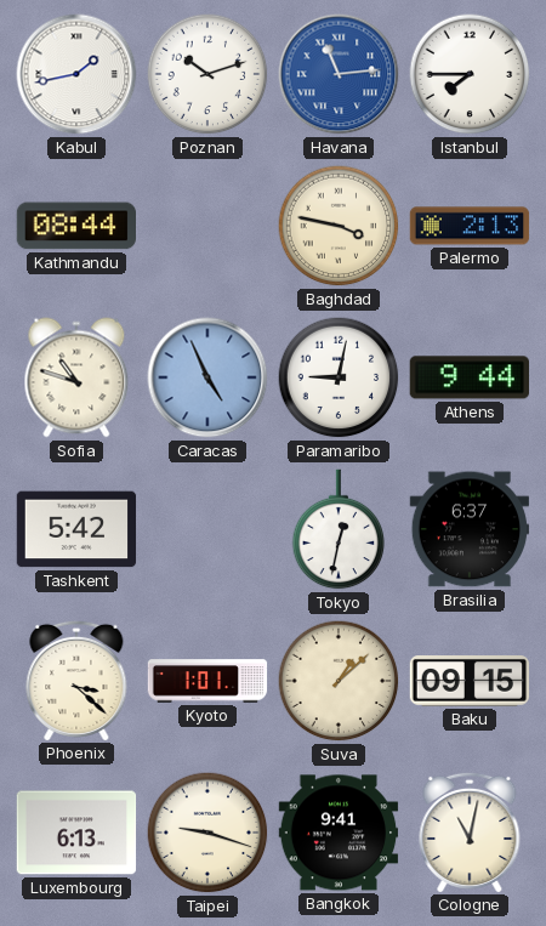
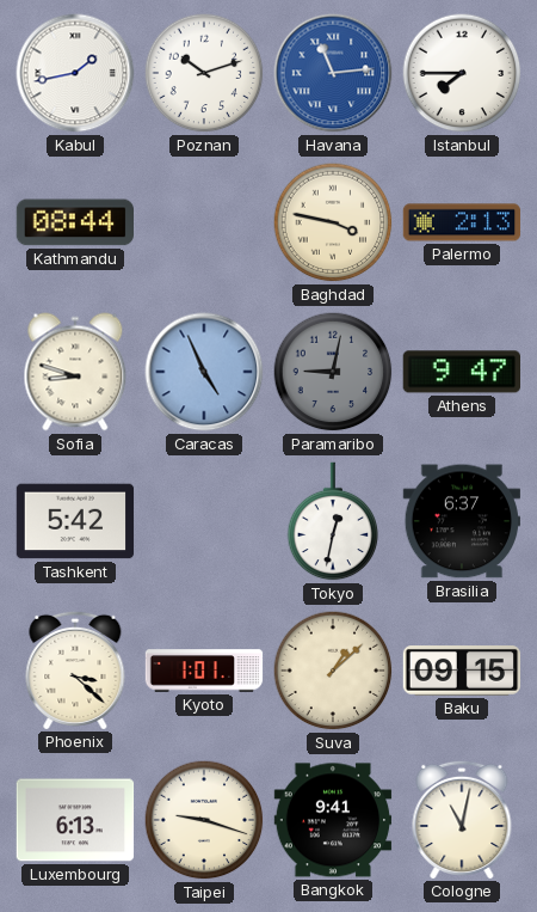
Sofia: 10:48 -> 8:48
Paramaribo dial: white -> grey
Athens: 9:44 -> 9:47
